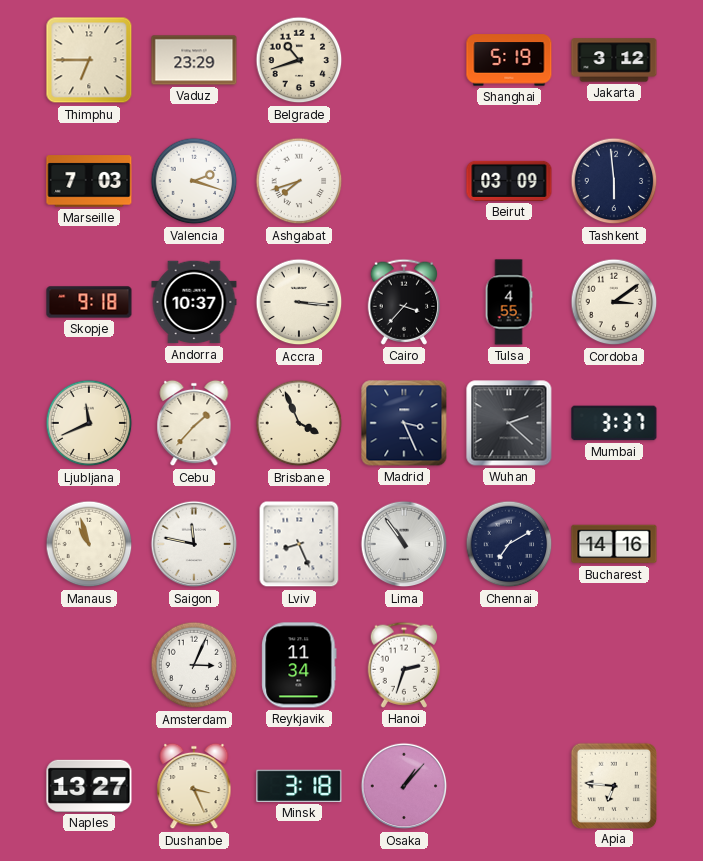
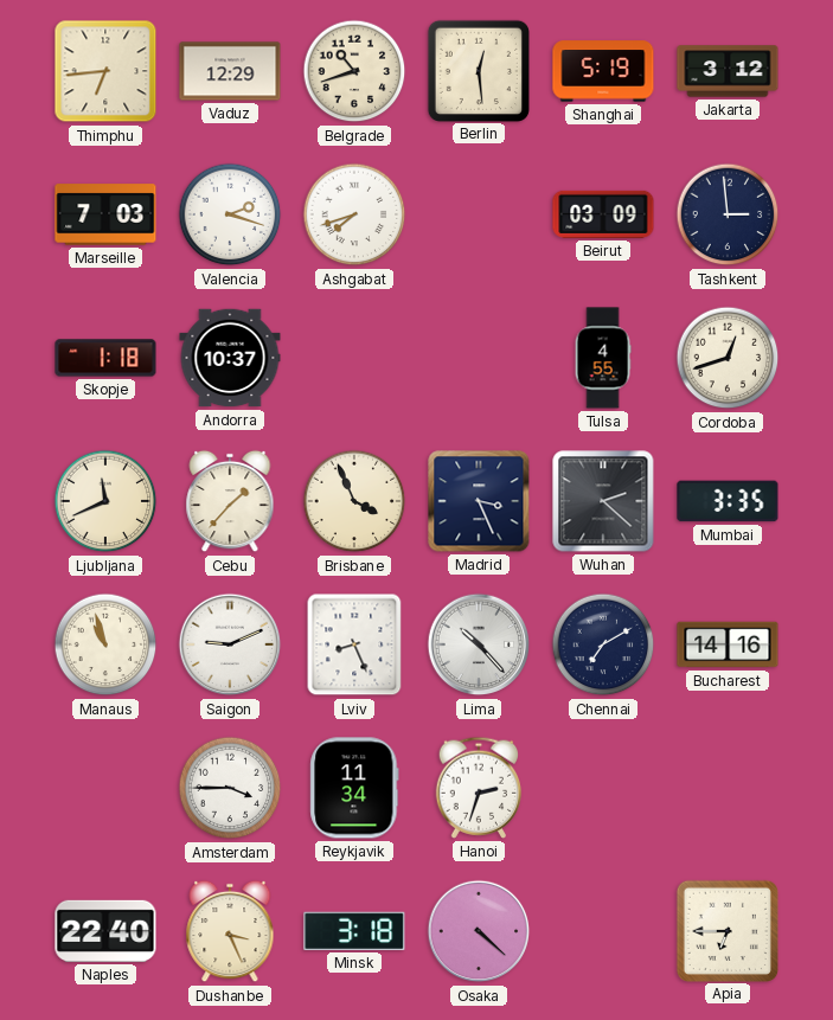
Thimphu: 6:45 -> 6:44
Vaduz: 23:29 -> 12:29
Berlin: none -> 12:29
Tashkent: 5:59 -> 2:59
Skopje: 9:18 -> 1:18
Accra: 3:16 -> none
Cairo: 3:37 -> none
Cordoba: 3:09 -> 12:42
Mumbai: 3:37 -> 3:35
Saigon: 11:47 -> 9:11
Lima: 10:54 -> 10:23
Amsterdam: 3:04 -> 3:45
Naples: 13:27 -> 22:40
Osaka: 1:07 -> 4:22
Apia: 6:46 -> 6:45
